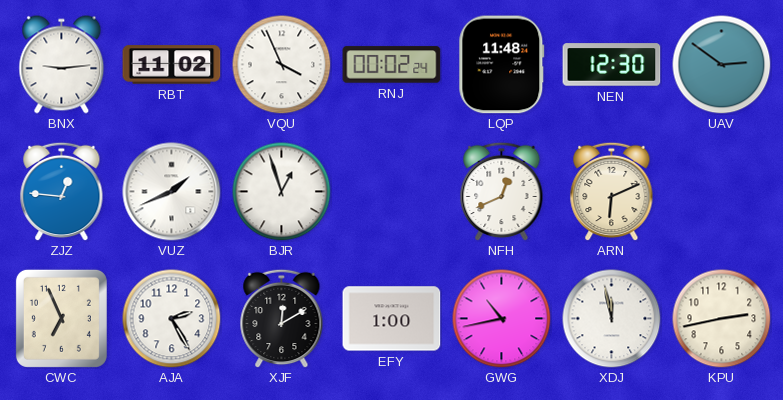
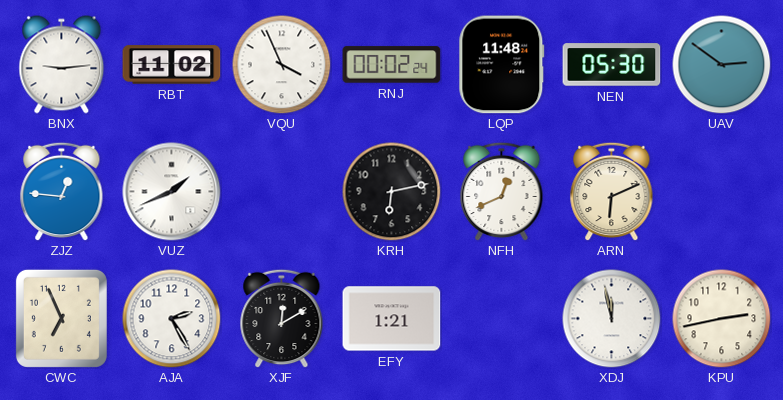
NEN: 12:30 -> 05:30
BJR: 12:57 -> none
KRH: none -> 6:13
EFY: 1:00 -> 1:21
GWG: 10:43 -> none
